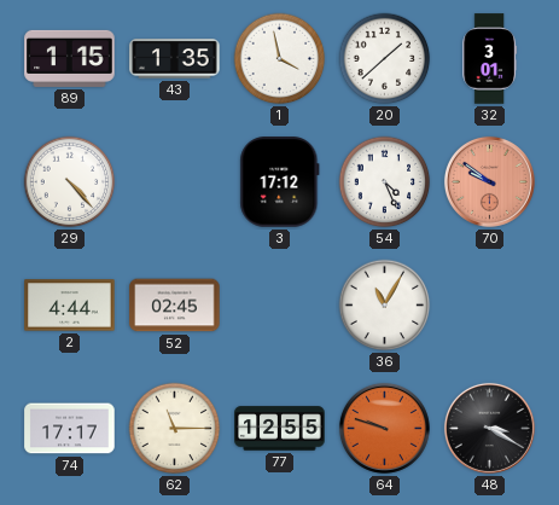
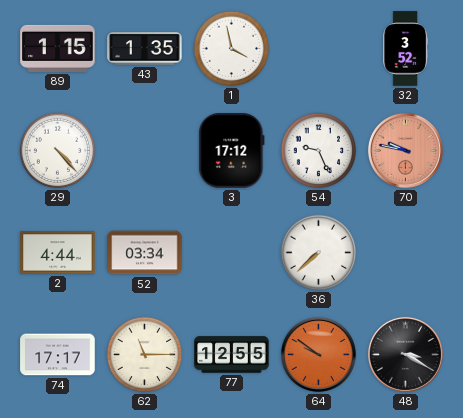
20: 1:38 -> none
32: 3:01 -> 3:52
54: 4:26 -> 9:26
70: 9:51 -> 9:47
52: 02:45 -> 03:34
36: 11:05 -> 7:38
64: 9:48 -> 9:51
